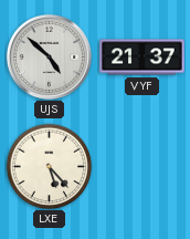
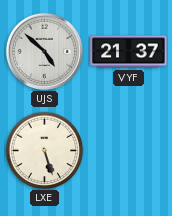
LXE: 5:23 -> 5:27
